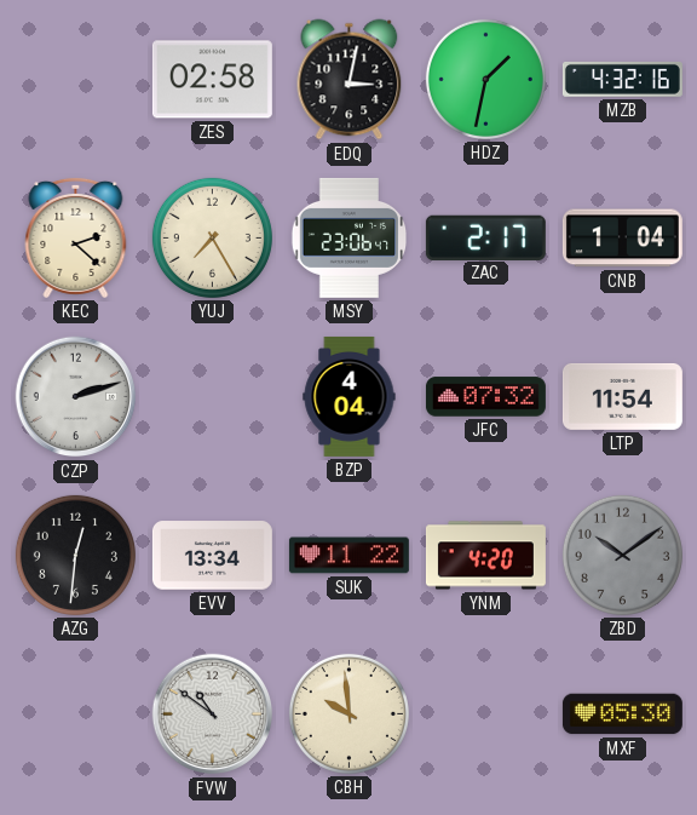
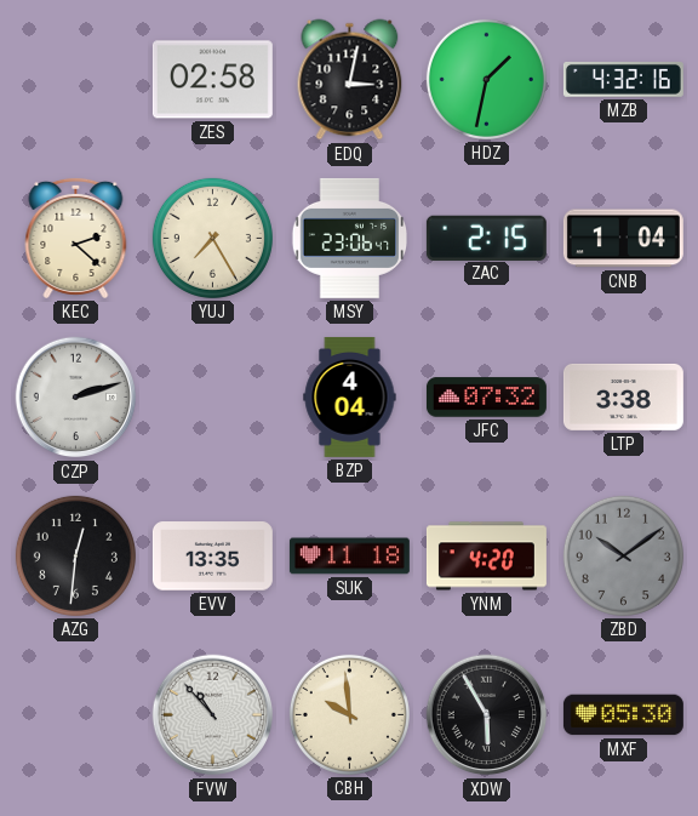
ZAC: 2:17 -> 2:15
LTP: 11:54 -> 3:38
EVV: 13:34 -> 13:35
SUK: 11:22 -> 11:18
FVW: 10:51 -> 10:53
XDW: none -> 5:55
